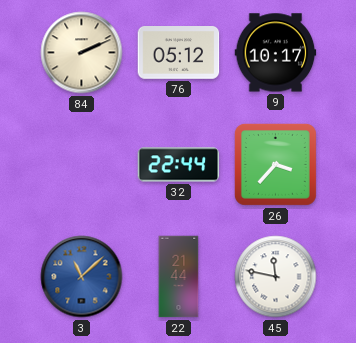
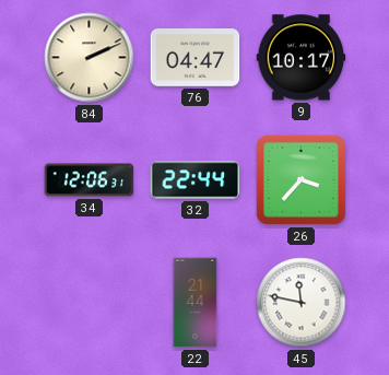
76: 05:12 -> 04:47
34: none -> 12:06
3: 11:08 -> none
